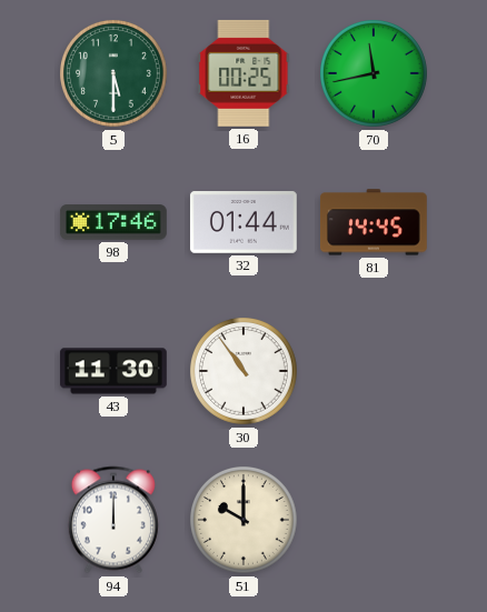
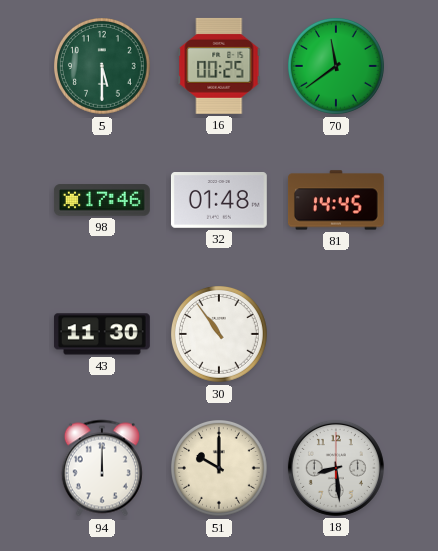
70: 11:43 -> 11:39
32: 01:44 -> 01:48
18: none -> 8:29
